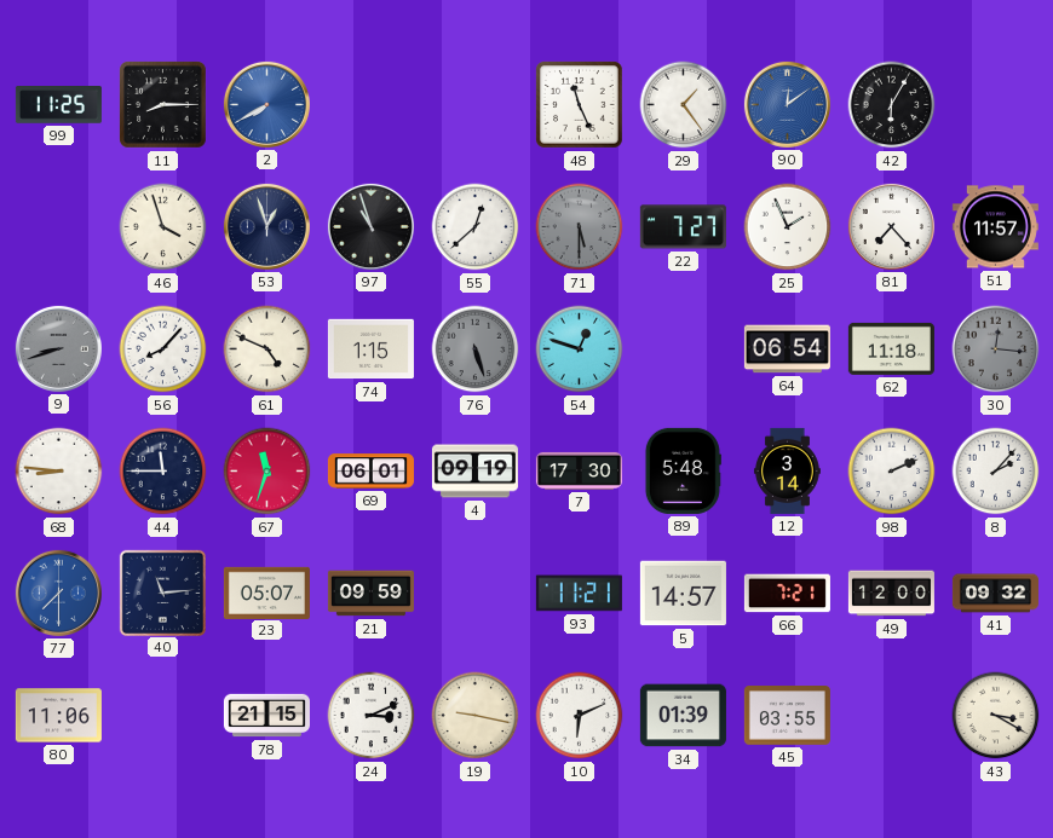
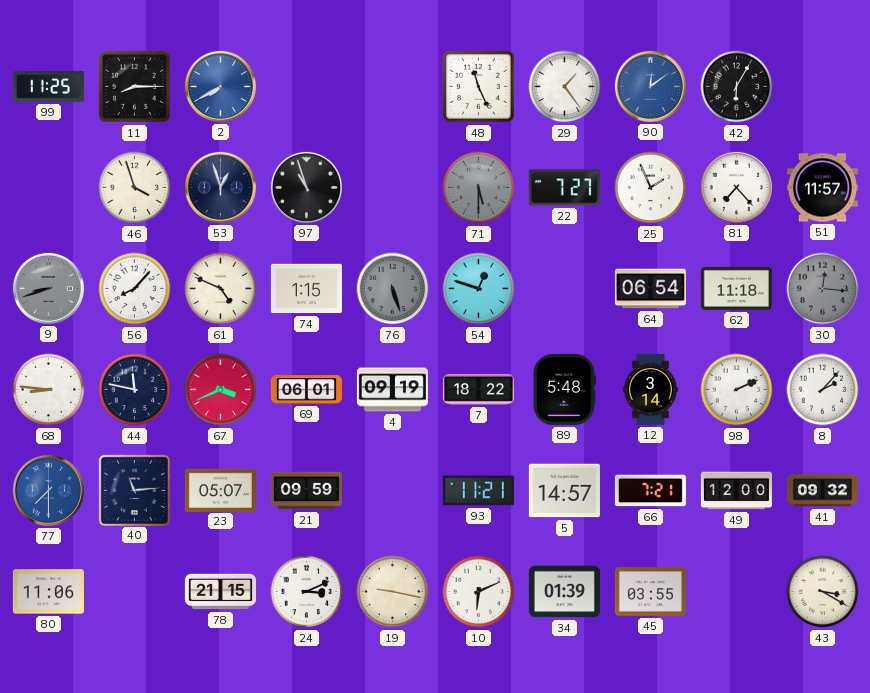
55: 12:38 -> none
44: 11:45 -> 11:47
67: 11:33 -> 3:41
7: 17:30 -> 18:22
